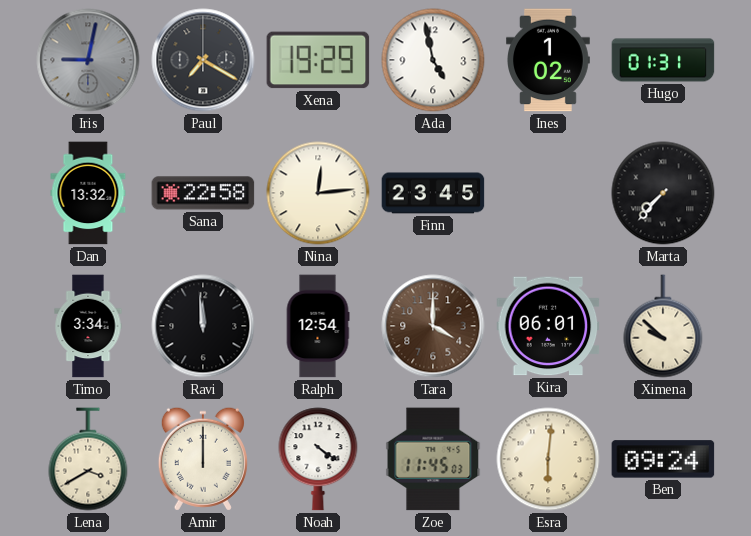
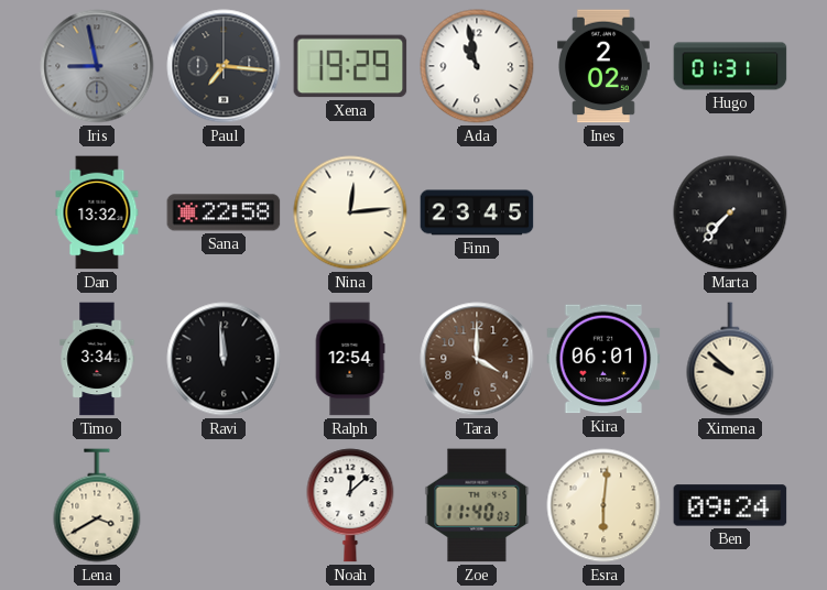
Iris: 9:02 -> 8:58
Paul: 7:20 -> 7:16
Ada: 4:58 -> 10:58
Ines: 1:02 -> 2:02
Amir: 12:00 -> none
Noah: 4:21 -> 12:08
Zoe: 11:45 -> 11:40
